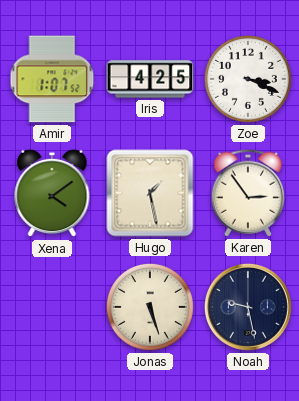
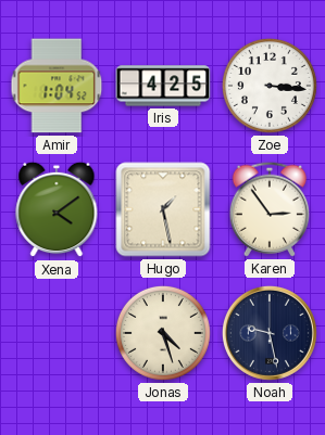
Amir: 1:07 -> 1:04
Zoe: 3:19 -> 3:16
Jonas: 5:27 -> 4:27
